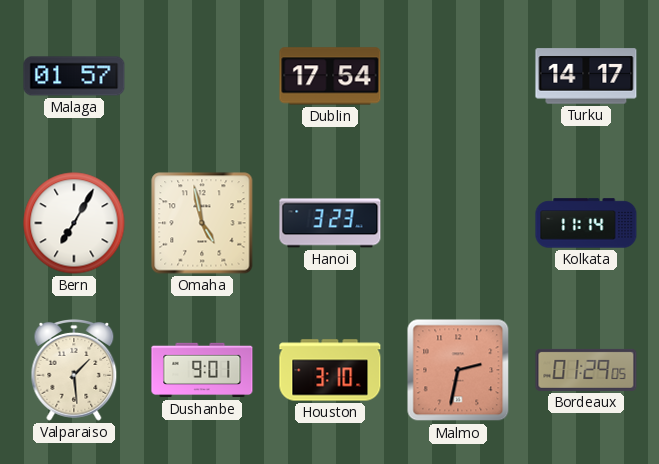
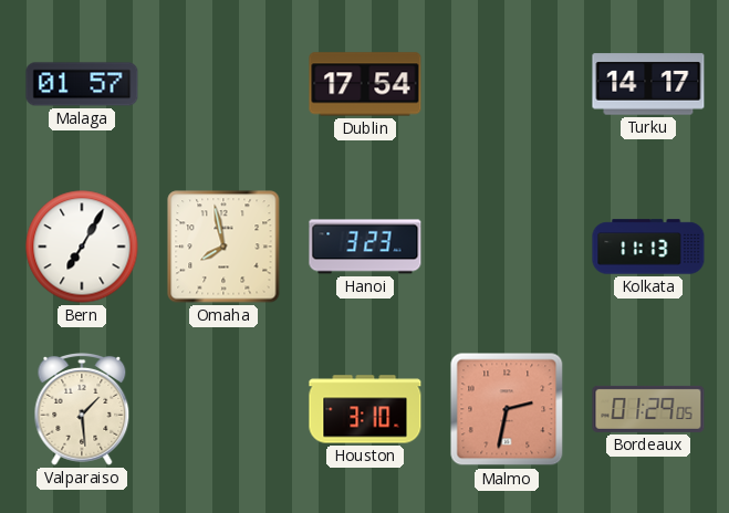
Omaha: 4:58 -> 7:58
Kolkata: 11:14 -> 11:13
Dushanbe: 9:01 -> none
